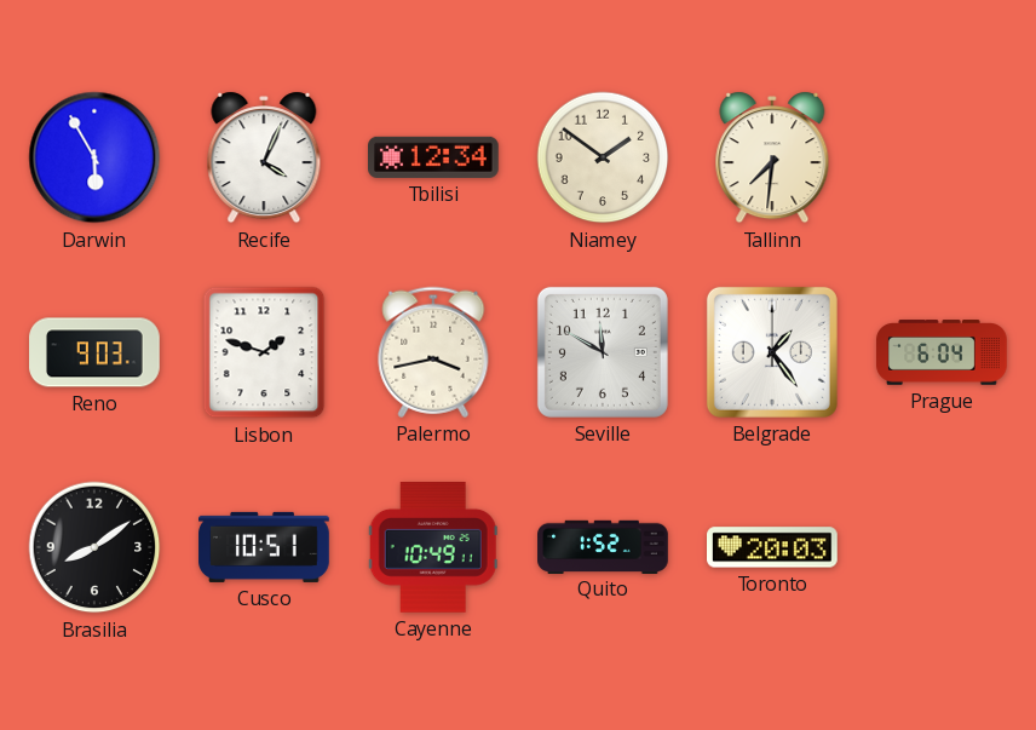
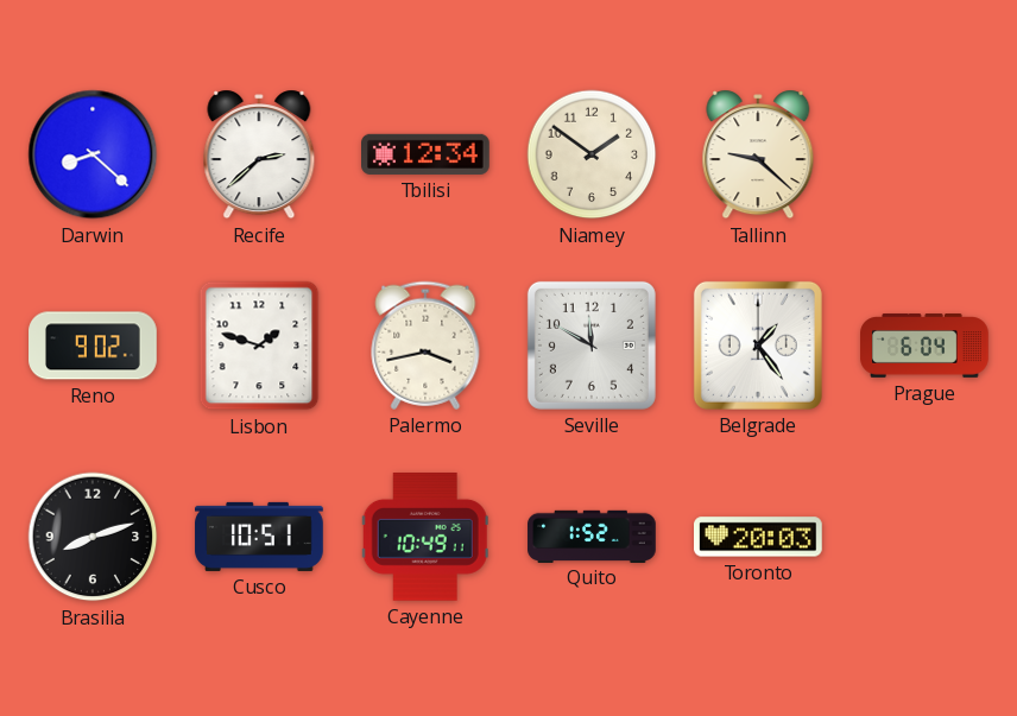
Darwin: 5:55 -> 8:22
Recife: 4:04 -> 2:38
Tallinn: 7:31 -> 9:22
Reno: 9:03 -> 9:02
Brasilia: 8:09 -> 8:12
